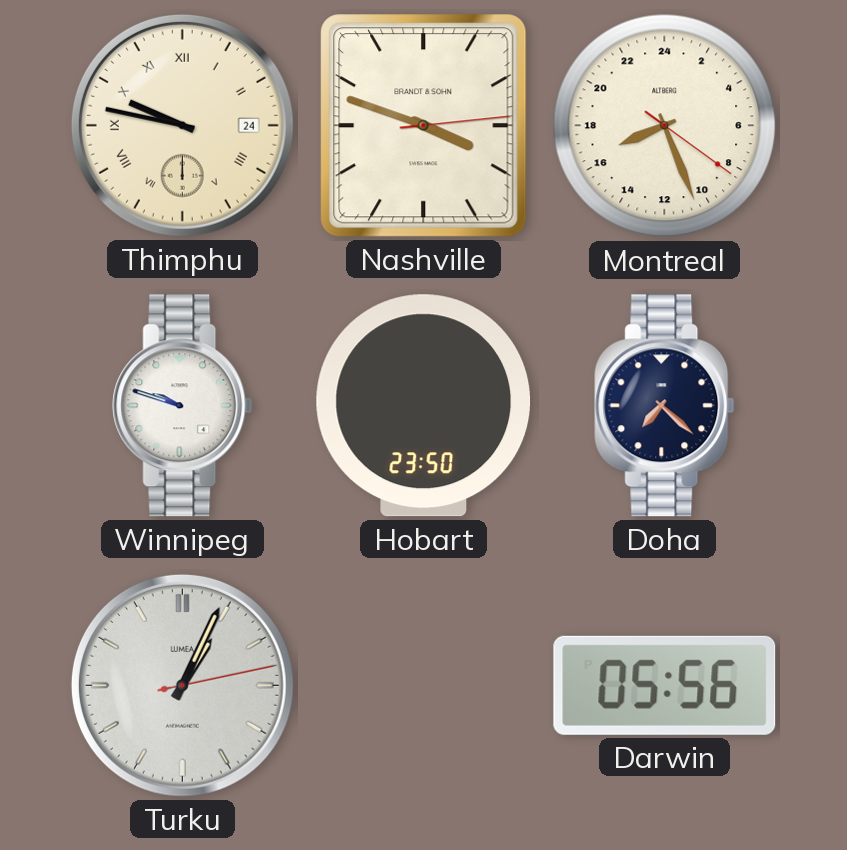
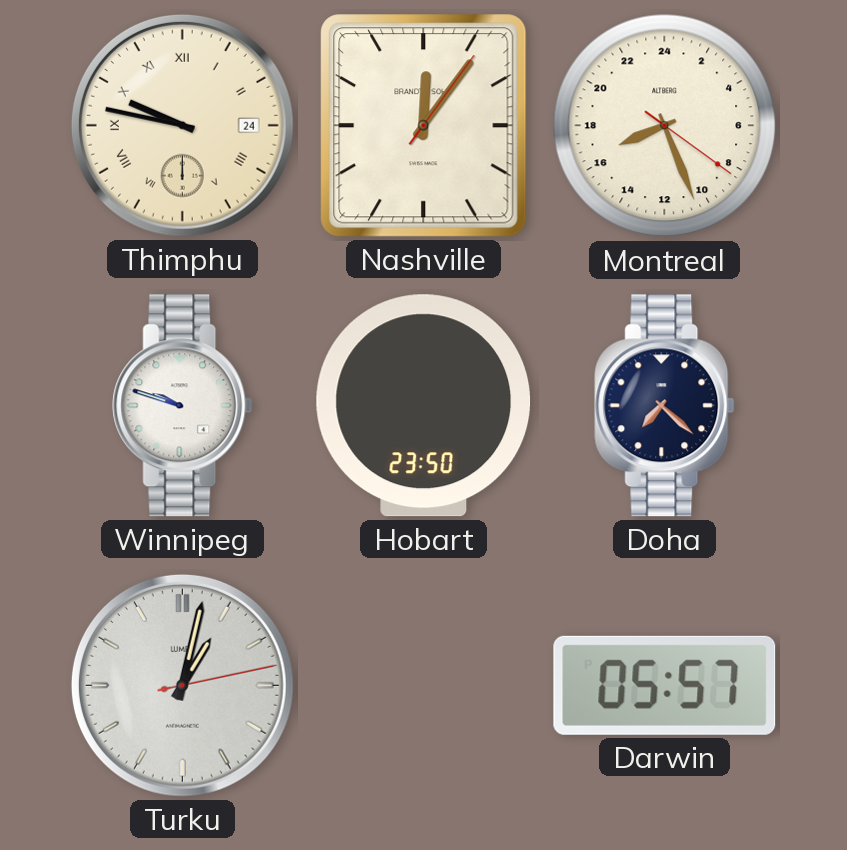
Nashville: 3:48 -> 12:06
Turku: 1:04 -> 1:02
Darwin: 05:56 -> 05:57
